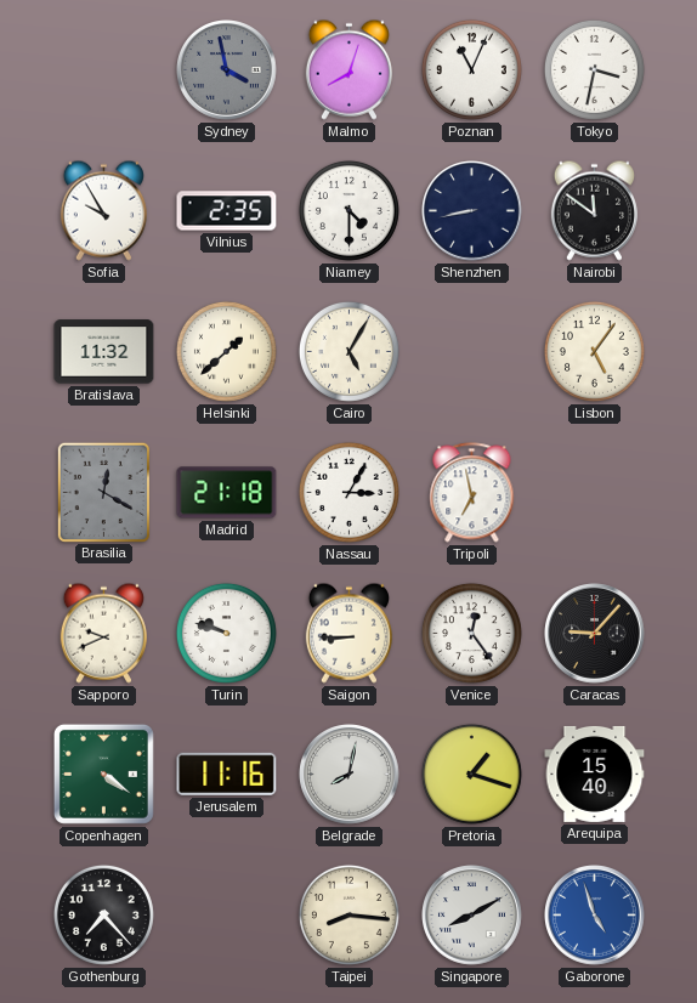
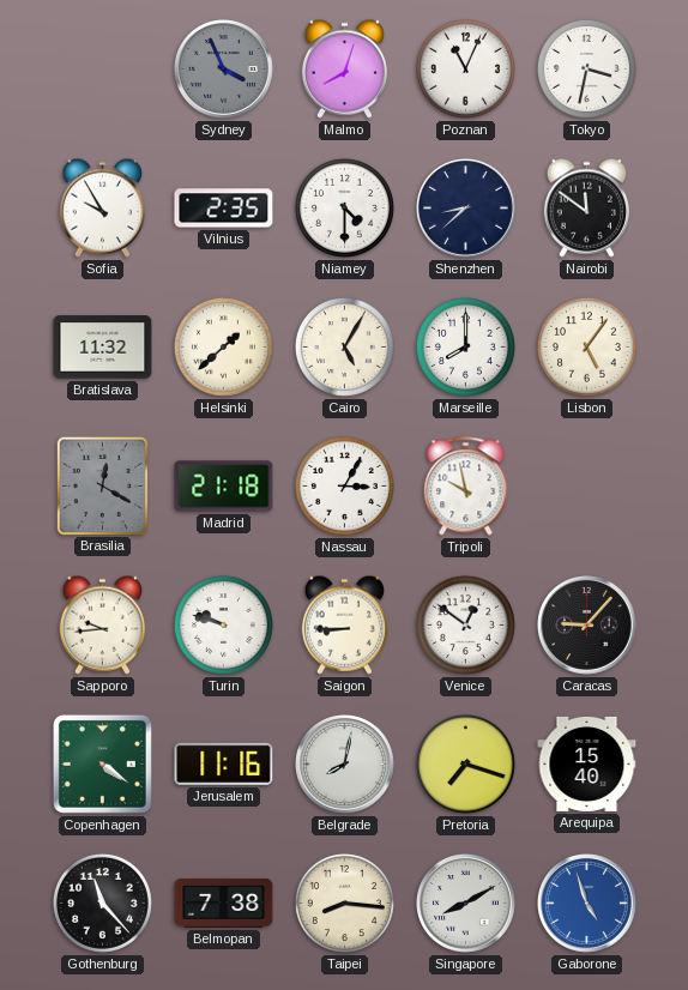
Sydney: 3:58 -> 3:56
Shenzhen: 8:43 -> 8:38
Marseille: none -> 8:00
Tripoli: 6:58 -> 9:58
Sapporo: 9:41 -> 9:44
Venice: 12:24 -> 12:51
Pretoria: 1:18 -> 7:18
Gothenburg: 7:23 -> 11:23
Belmopan: none -> 7:38
